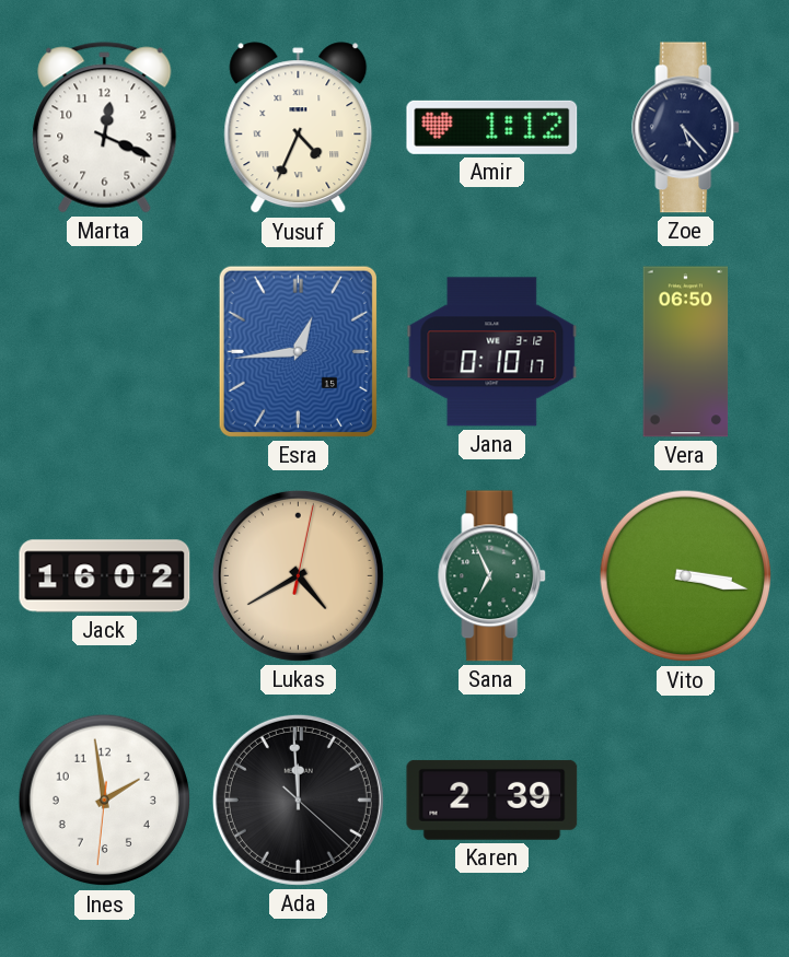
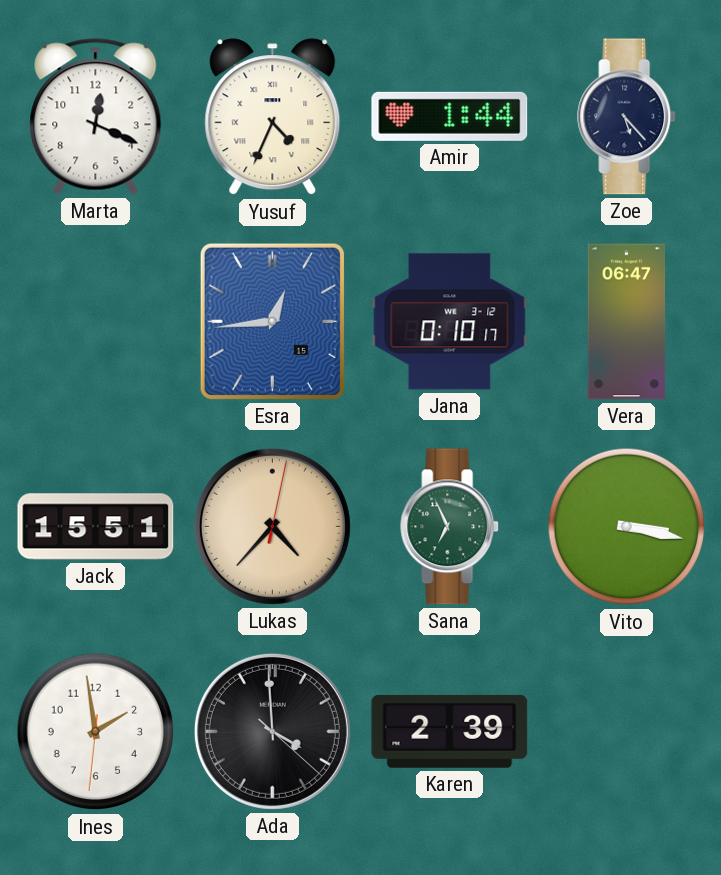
Amir: 1:12 -> 1:44
Vera: 06:50 -> 06:47
Jack: 16:02 -> 15:51
Lukas: 4:40 -> 4:37
Ada: 11:59 -> 3:59
